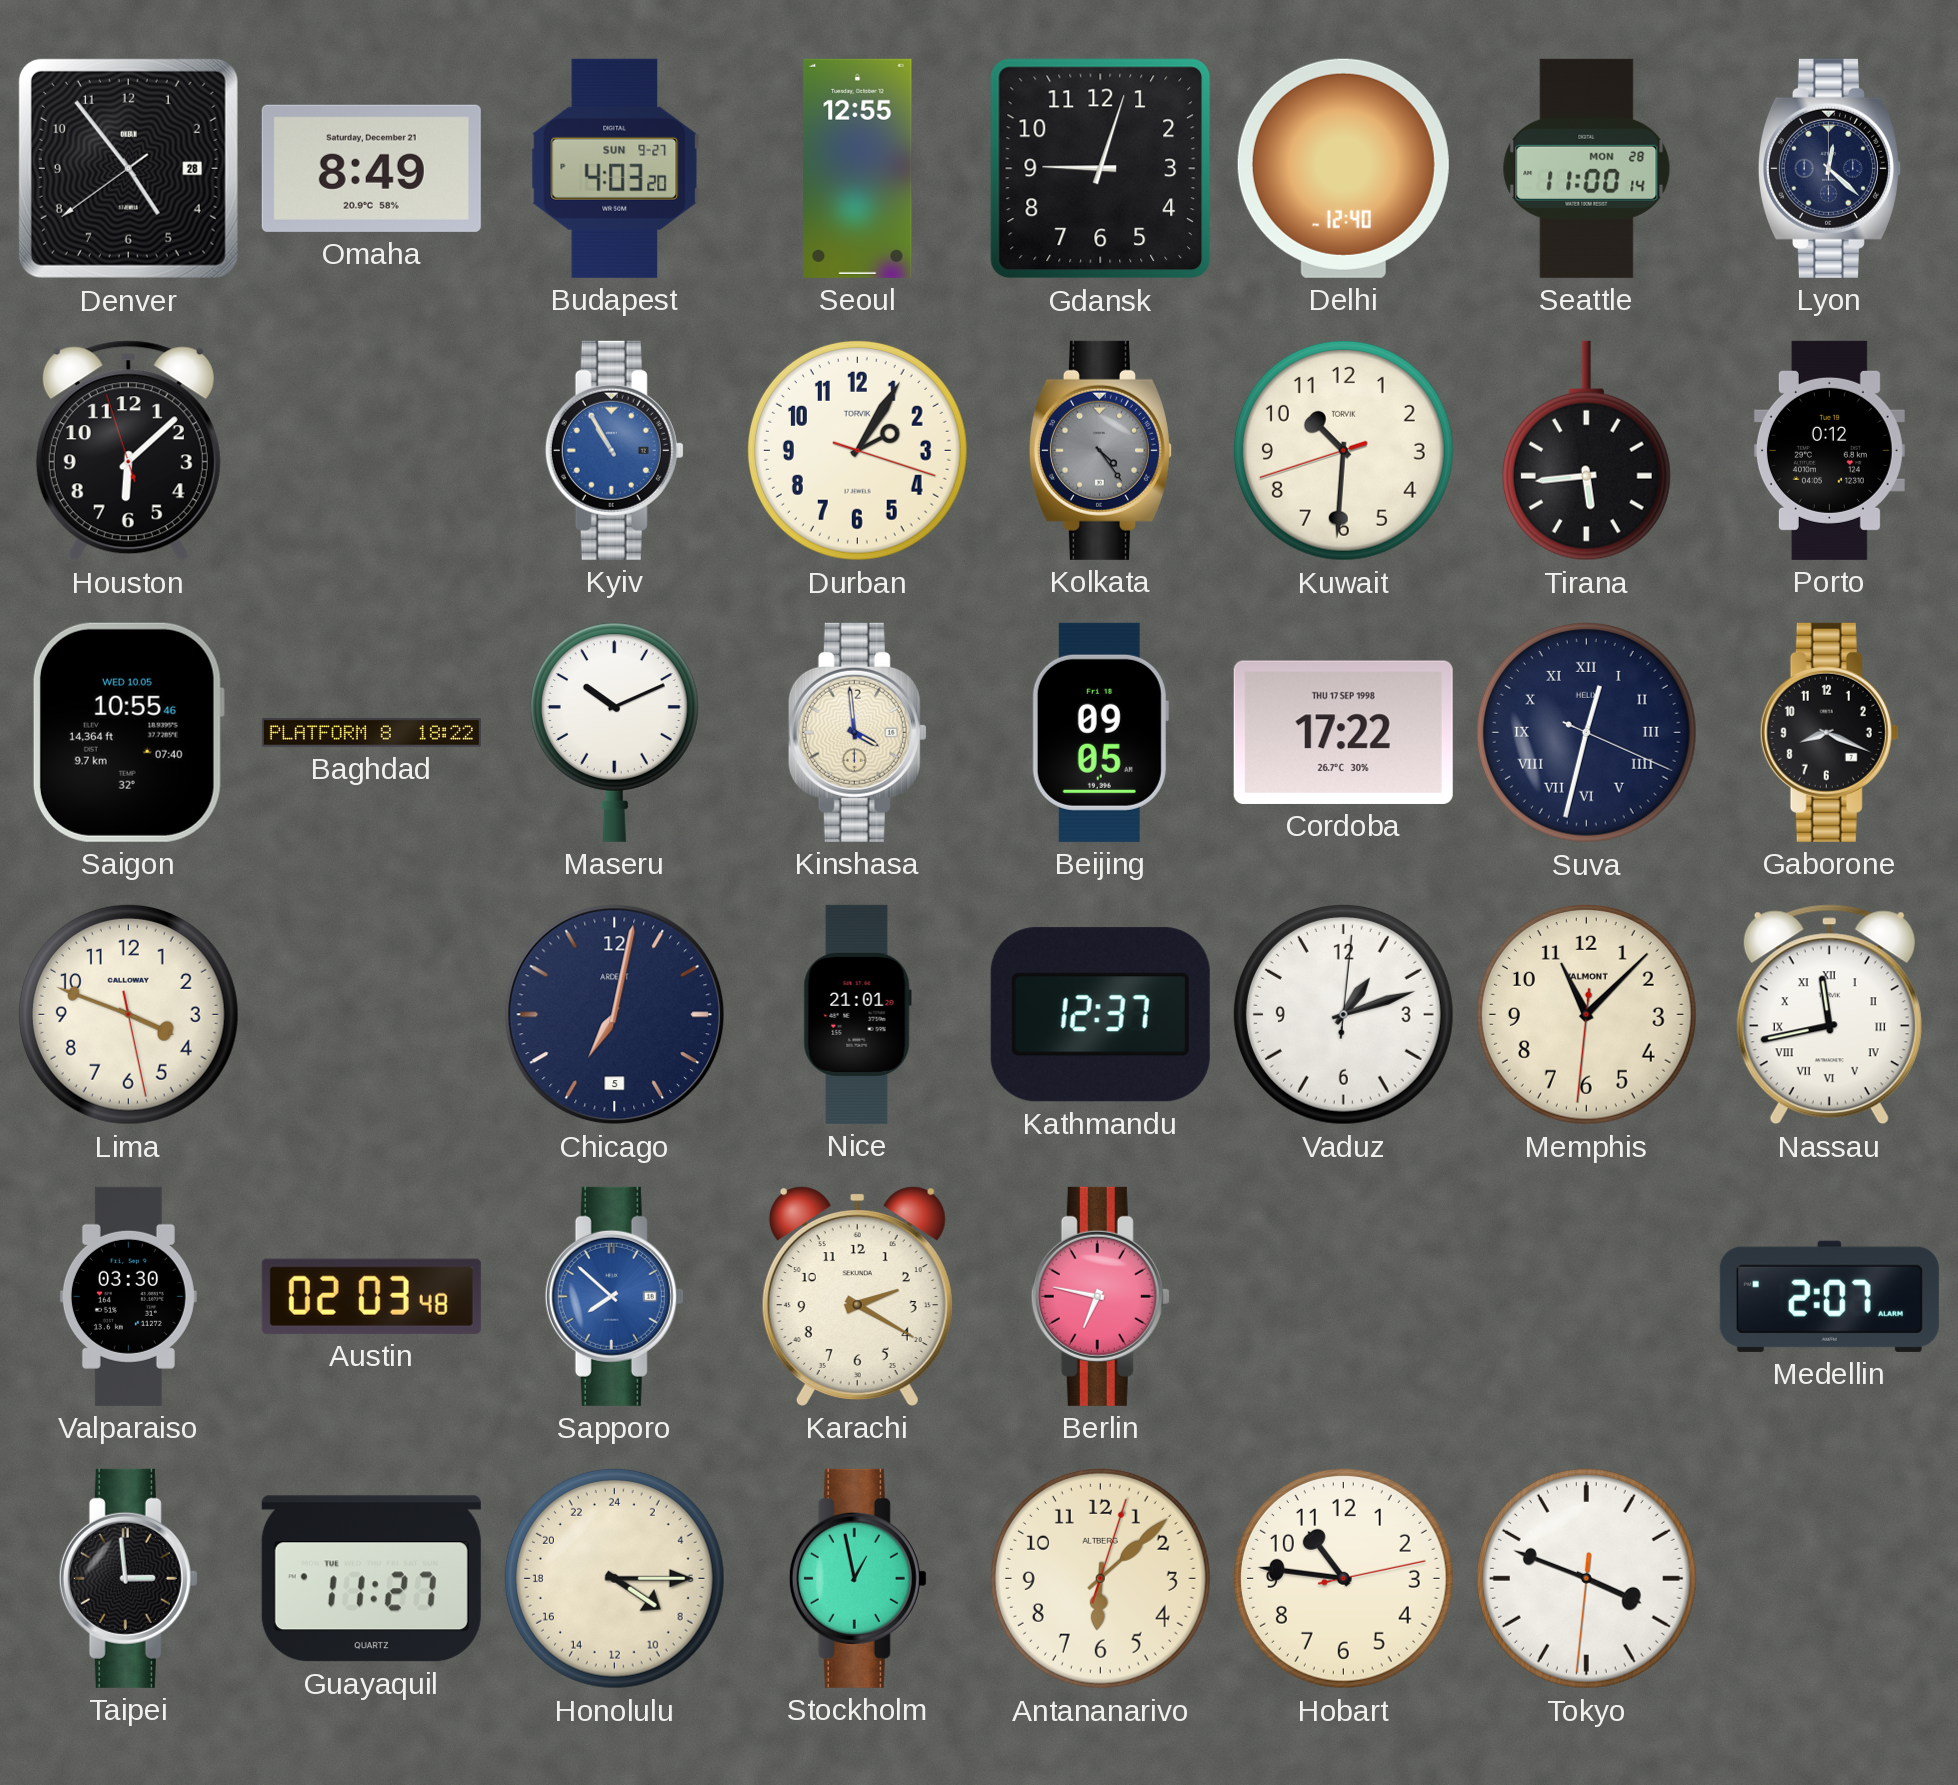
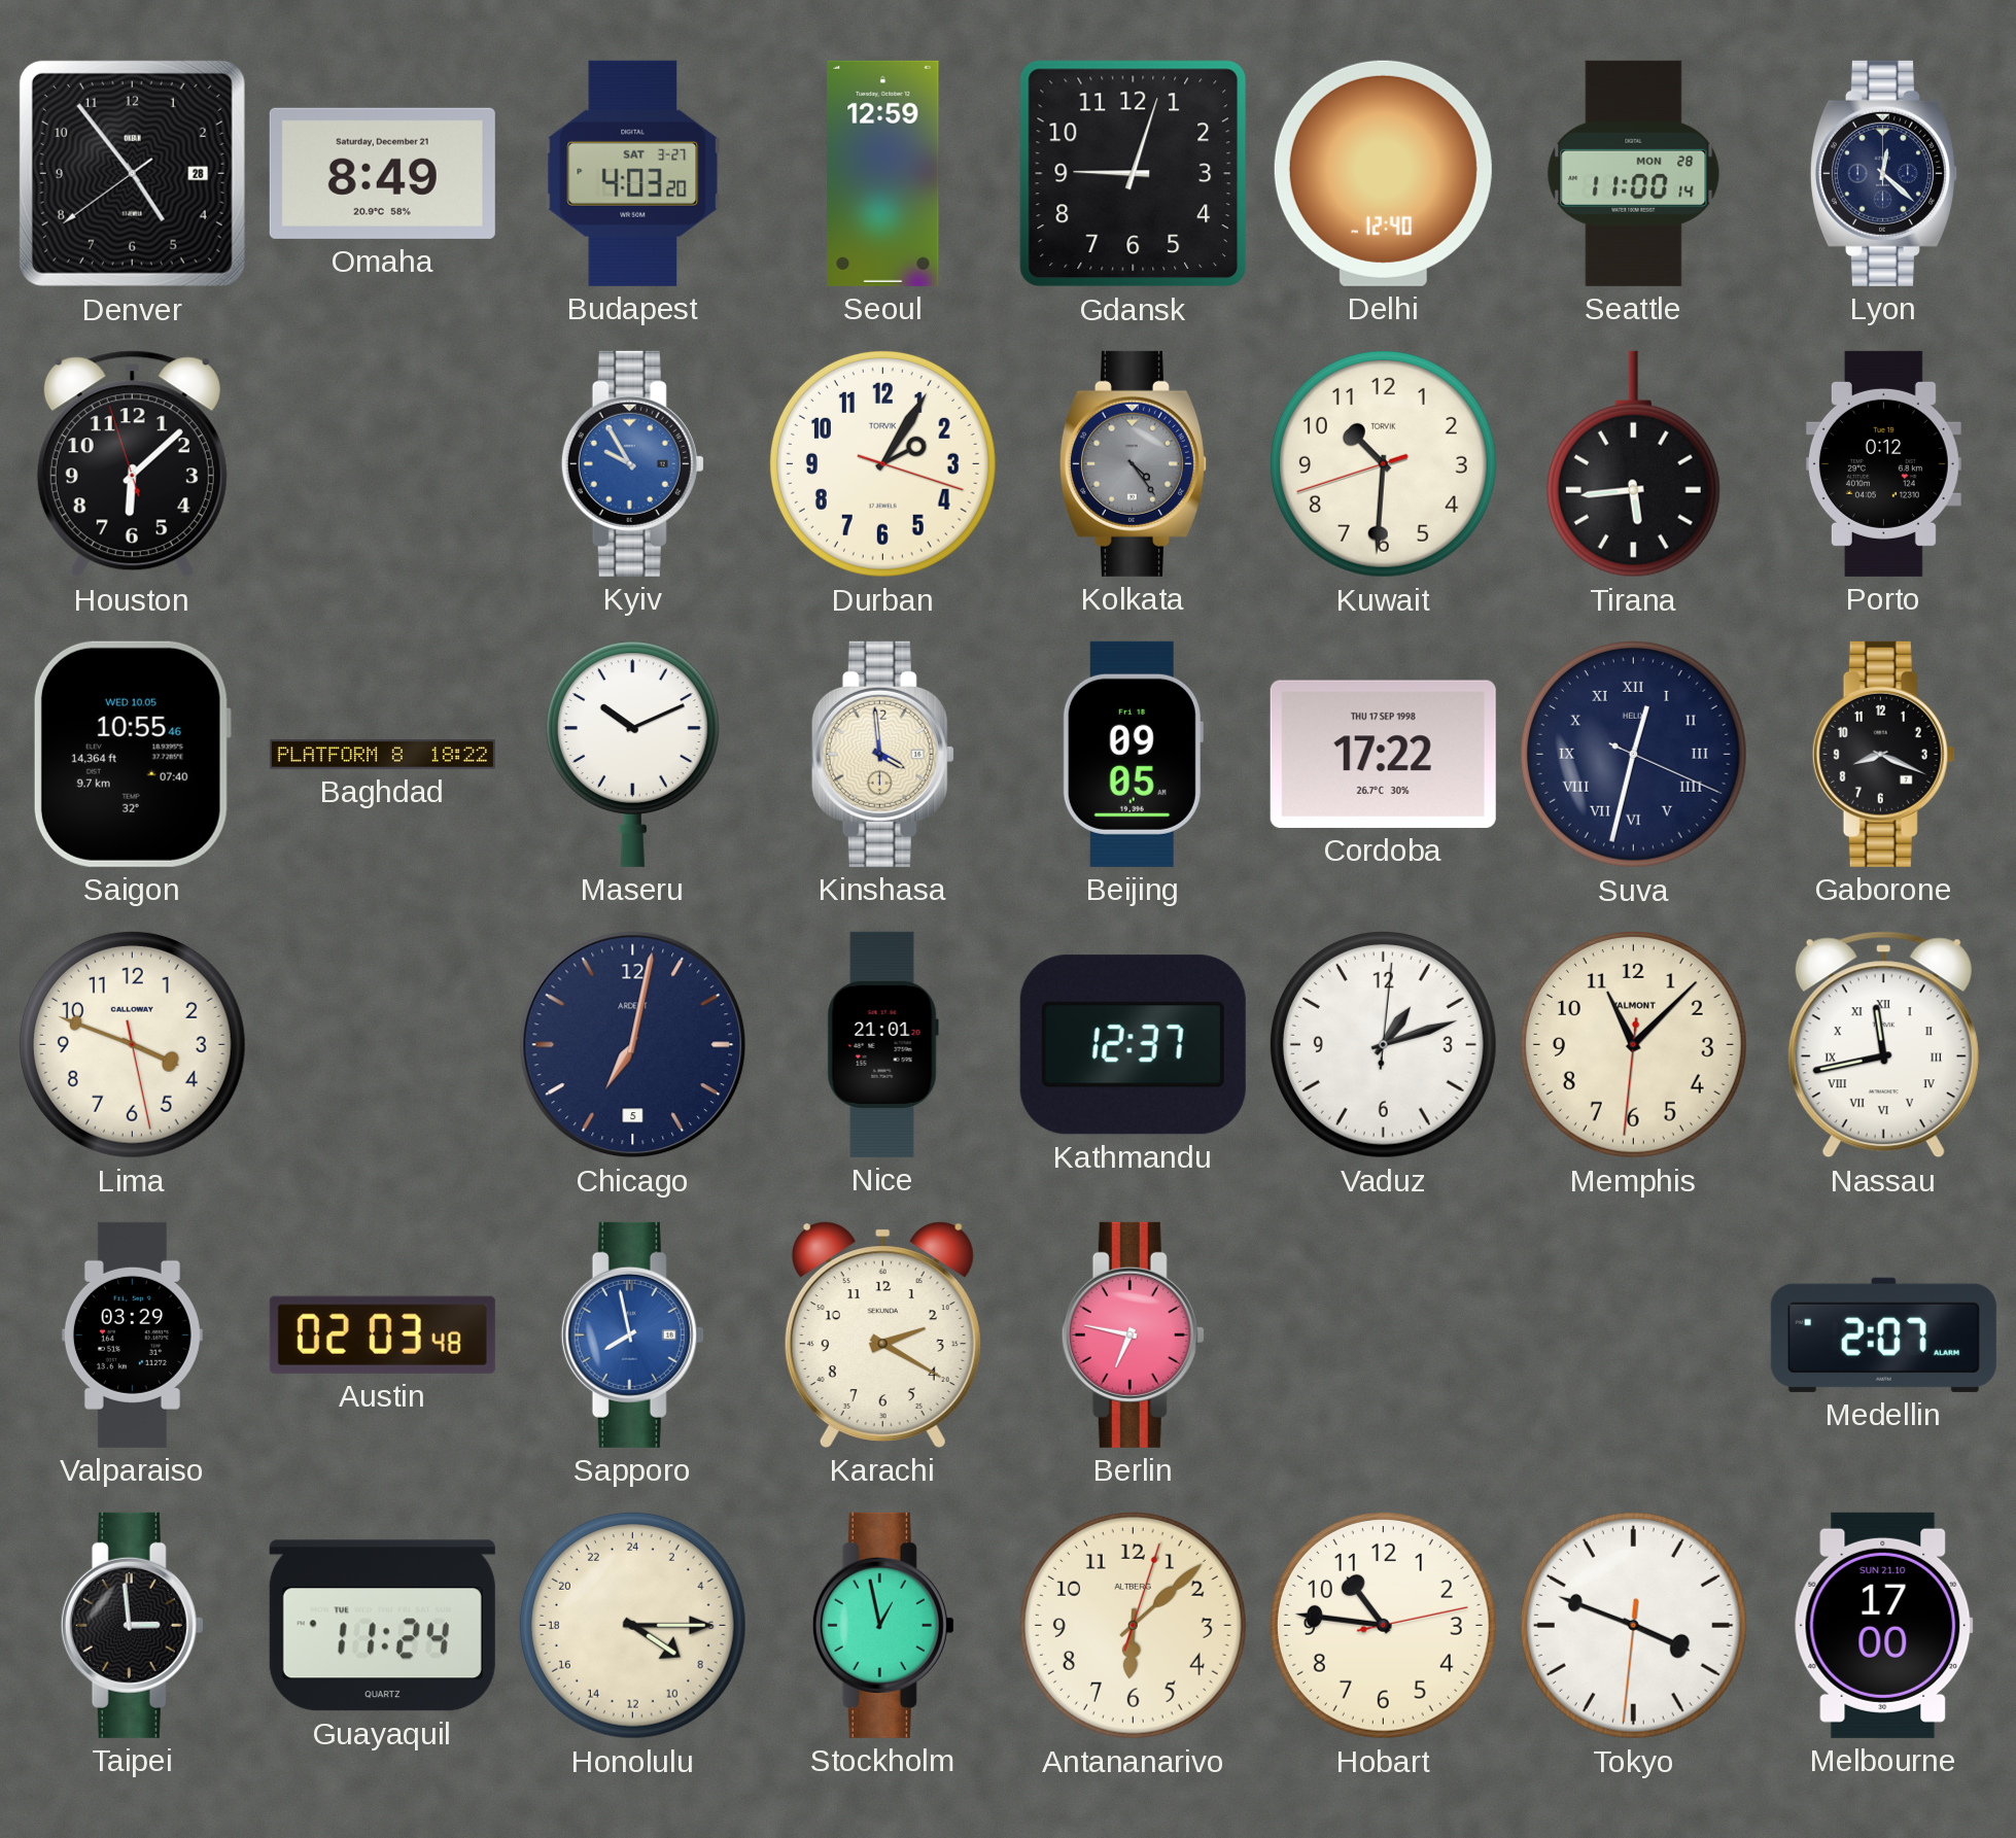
Budapest date: SUN 9-27 -> SAT 3-27
Seoul: 12:55 -> 12:59
Kyiv: 10:55 -> 9:55
Valparaiso: 03:30 -> 03:29
Sapporo: 7:52 -> 7:58
Guayaquil: 11:27 -> 11:24
Melbourne: none -> 17:00
